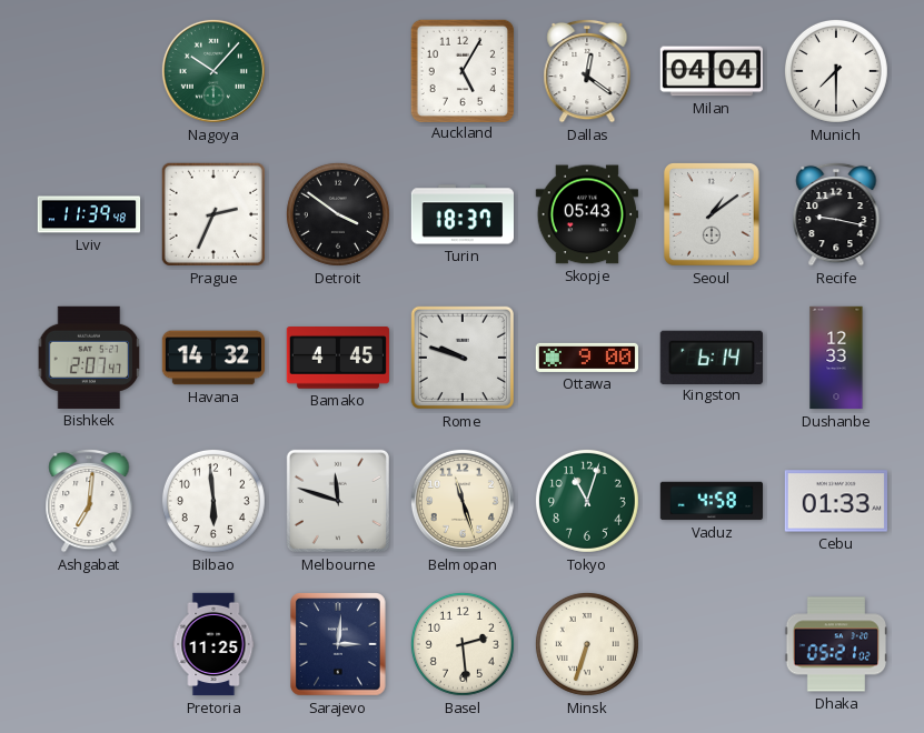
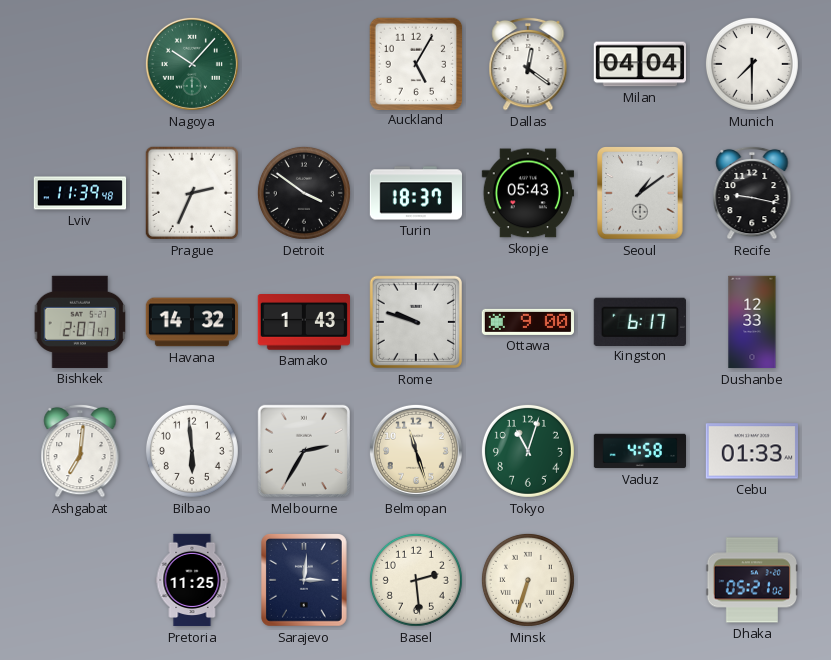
Bamako: 4:45 -> 1:43
Kingston: 6:14 -> 6:17
Melbourne: 11:48 -> 2:35
